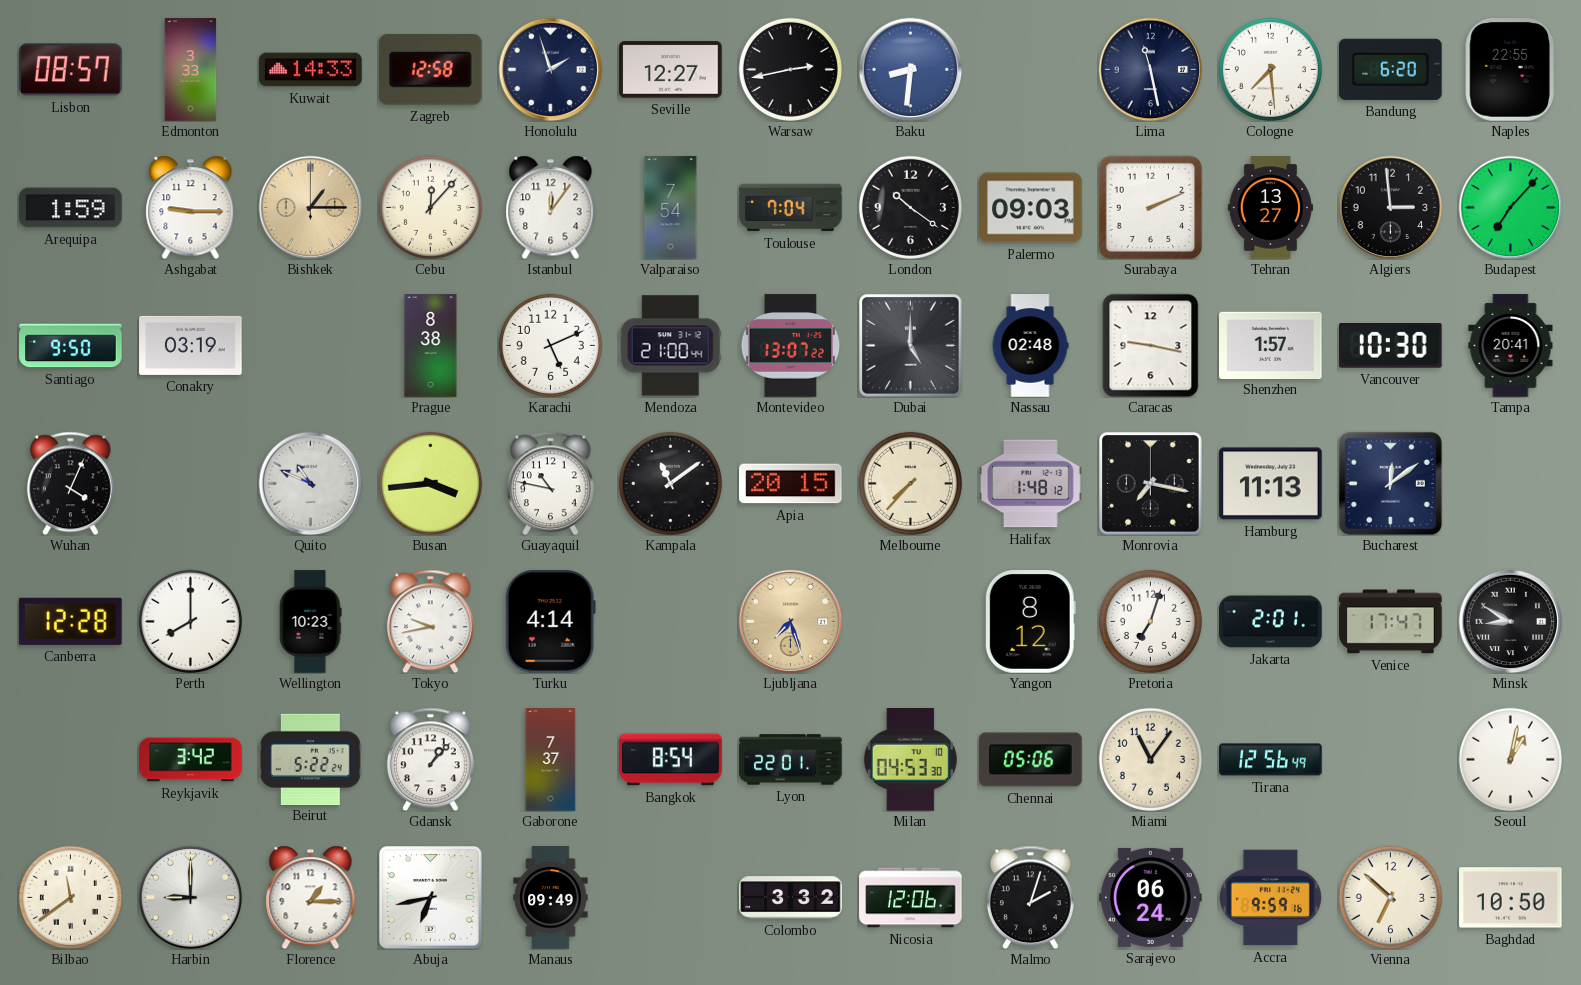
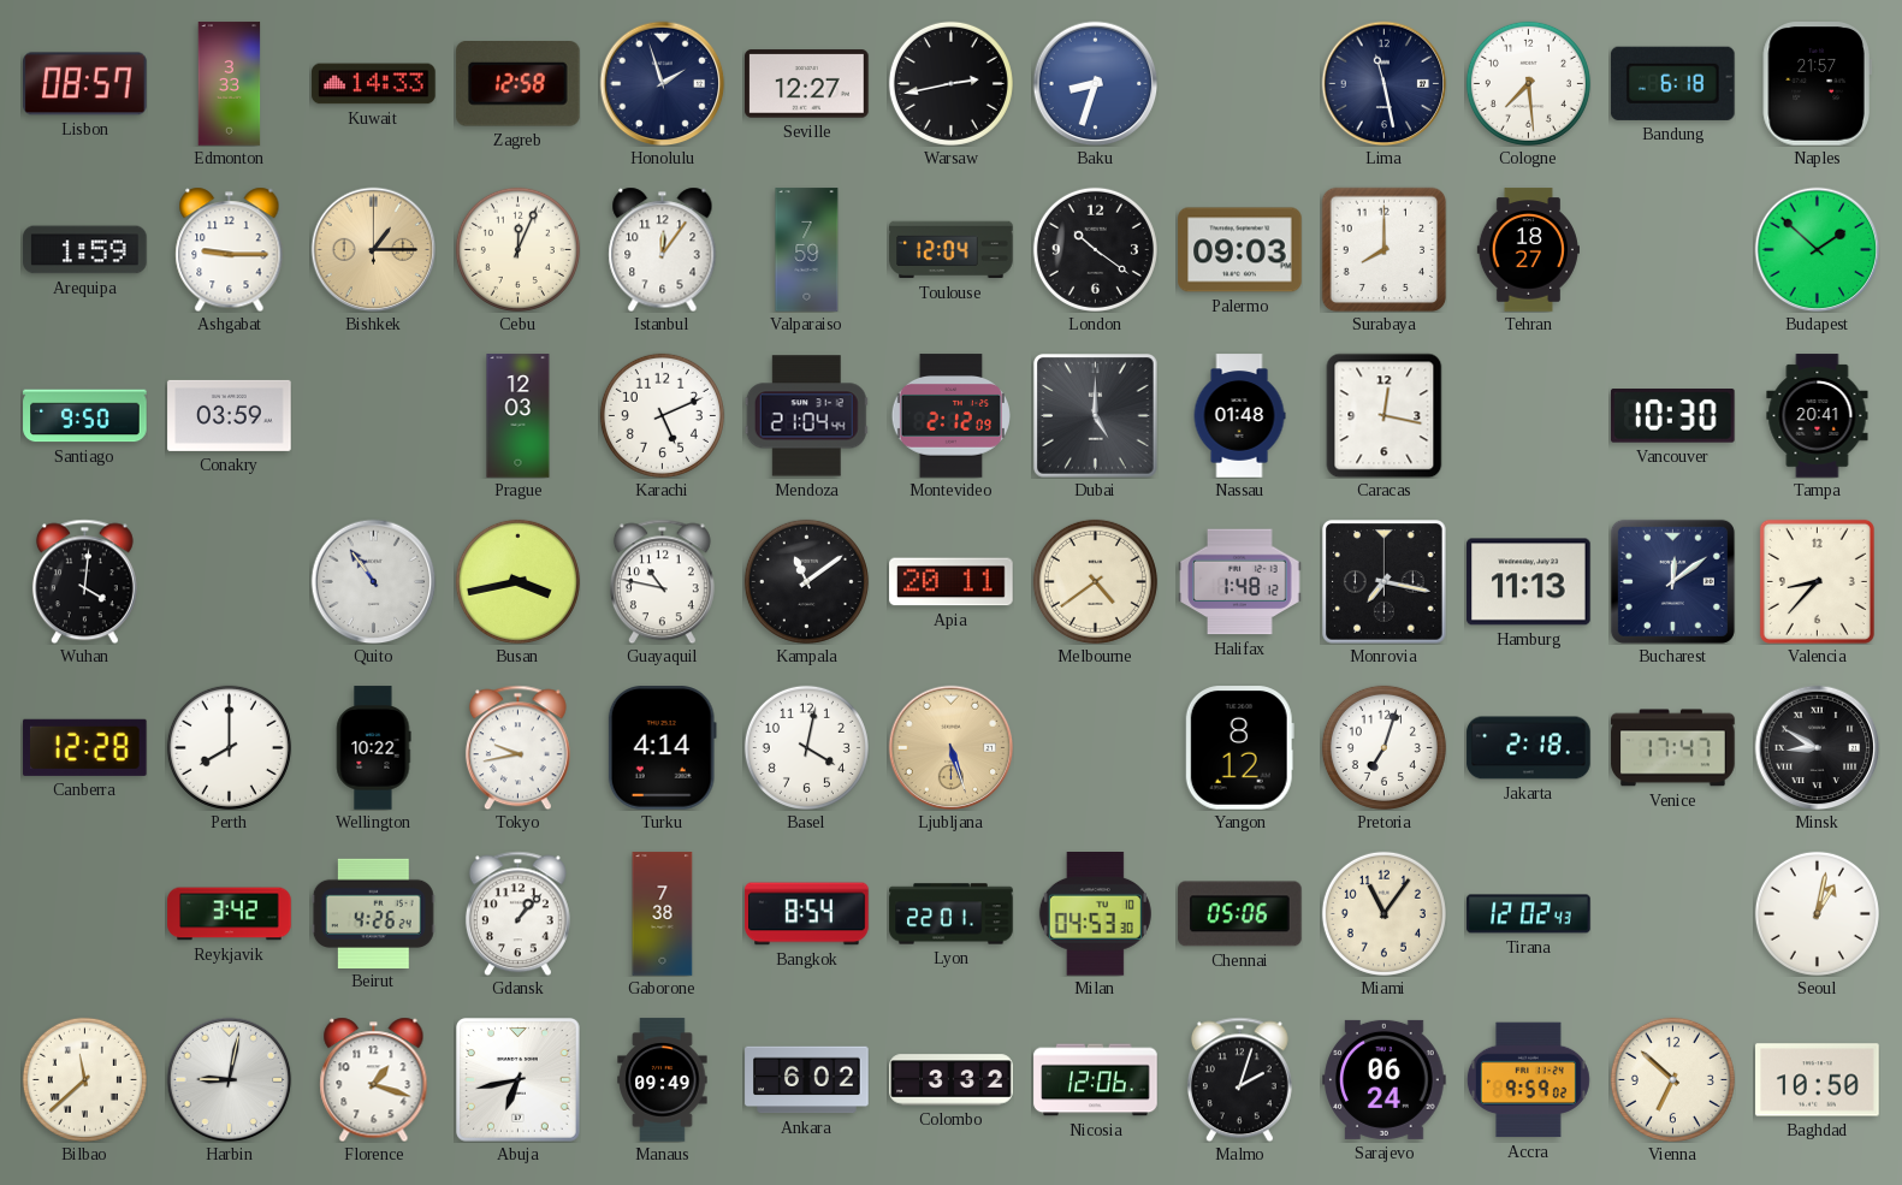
Baku: 8:31 -> 8:33
Bandung: 6:20 -> 6:18
Naples: 22:55 -> 21:57
Cebu: 12:07 -> 12:04
Valparaiso: 7:54 -> 7:59
Toulouse: 7:04 -> 12:04
Surabaya: 2:11 -> 8:00
Tehran: 13:27 -> 18:27
Algiers: 2:59 -> none
Budapest: 7:07 -> 1:52
Conakry: 03:19 -> 03:59
Prague: 8:38 -> 12:03
Mendoza: 21:00 -> 21:04
Montevideo: 13:07 -> 2:12
Nassau: 02:48 -> 01:48
Caracas: 9:17 -> 12:17
Shenzhen: 1:57 -> none
Wuhan: 4:04 -> 4:01
Quito: 10:49 -> 10:54
Busan: 3:44 -> 3:43
Apia: 20:15 -> 20:11
Melbourne: 7:37 -> 4:39
Valencia: none -> 8:37
Wellington: 10:23 -> 10:22
Basel: none -> 4:02
Ljubljana: 7:27 -> 5:27
Jakarta: 2:01 -> 2:18
Beirut: 5:22 -> 4:26
Gaborone: 7:37 -> 7:38
Tirana: 12:56 -> 12:02
Bilbao: 11:39 -> 11:38
Harbin: 9:00 -> 9:02
Florence: 1:15 -> 1:18
Ankara: none -> 6:02
Accra: 9:59:16 -> 9:59:02
